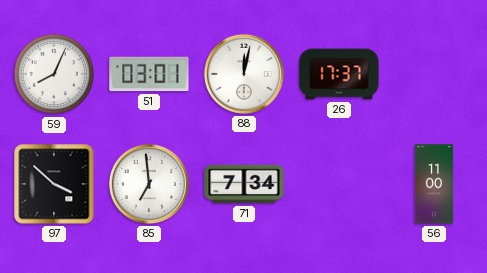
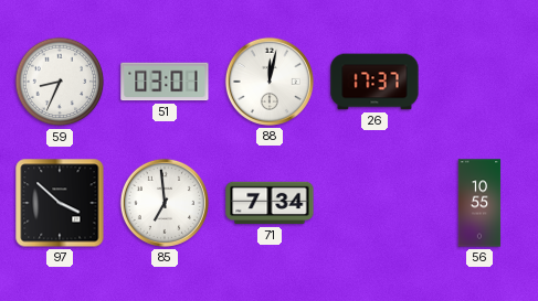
59: 8:04 -> 8:34
56: 11:00 -> 10:55
